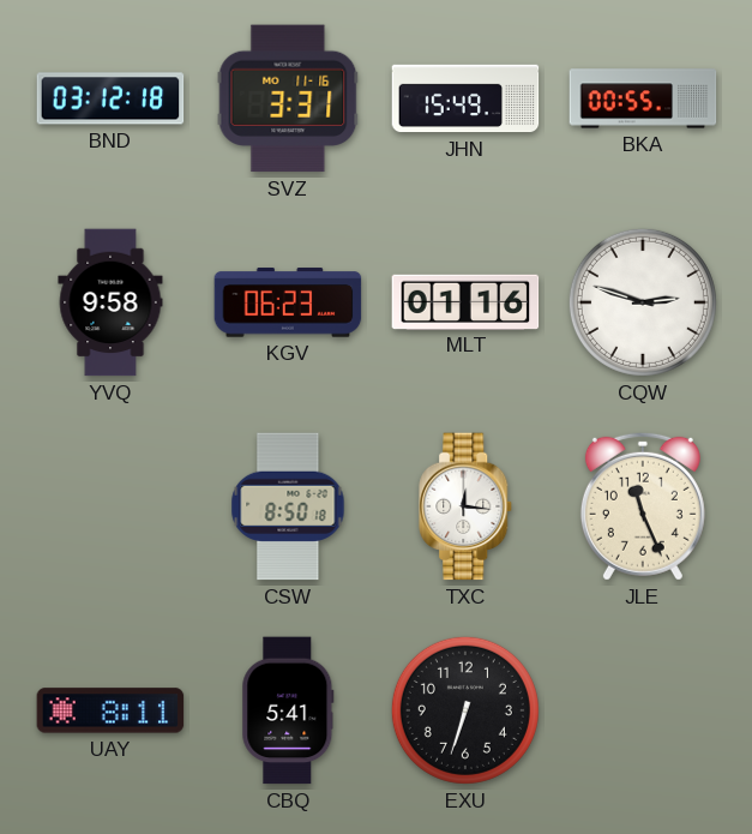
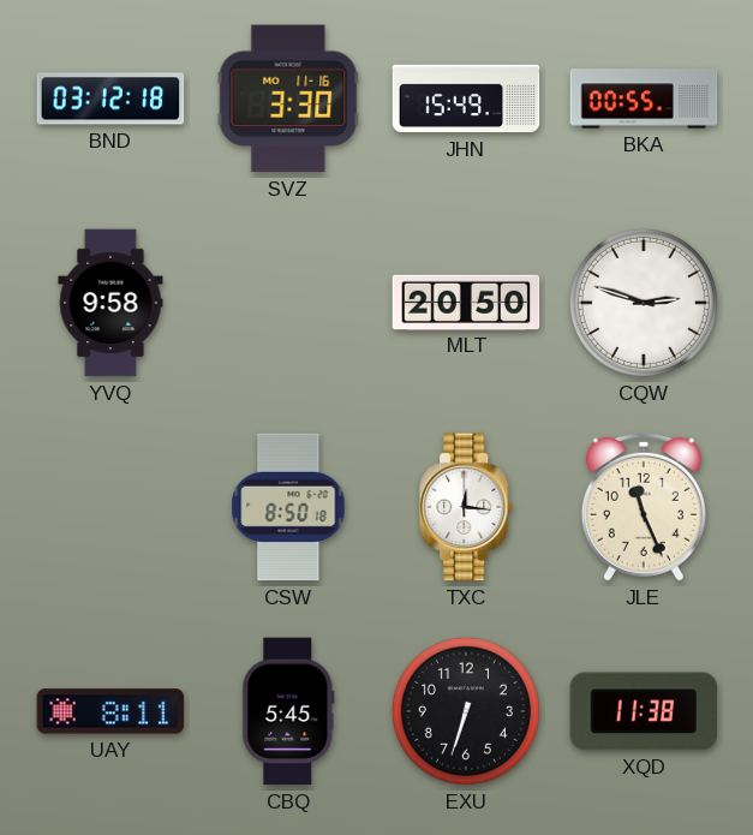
SVZ: 3:31 -> 3:30
KGV: 06:23 -> none
MLT: 01:16 -> 20:50
CBQ: 5:41 -> 5:45
XQD: none -> 11:38
